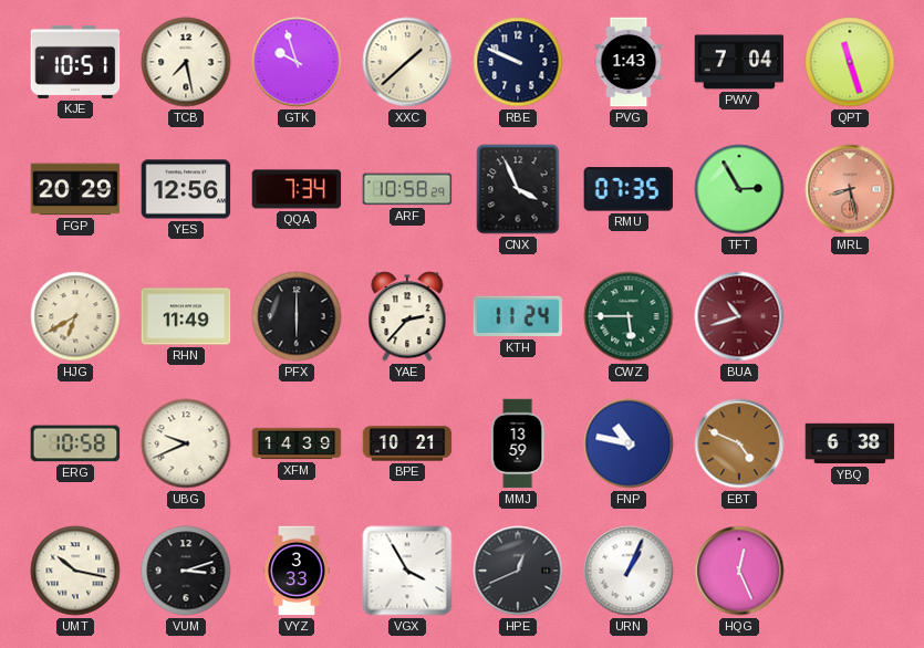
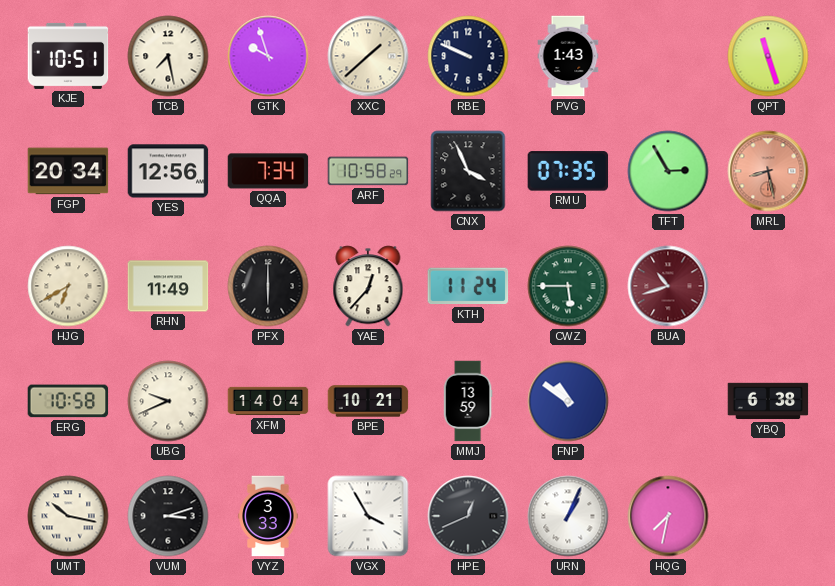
PWV: 7:04 -> none
FGP: 20:29 -> 20:34
YAE: 2:37 -> 12:37
XFM: 14:39 -> 14:04
FNP: 10:47 -> 10:51
EBT: 4:49 -> none
HQG: 12:26 -> 7:32
